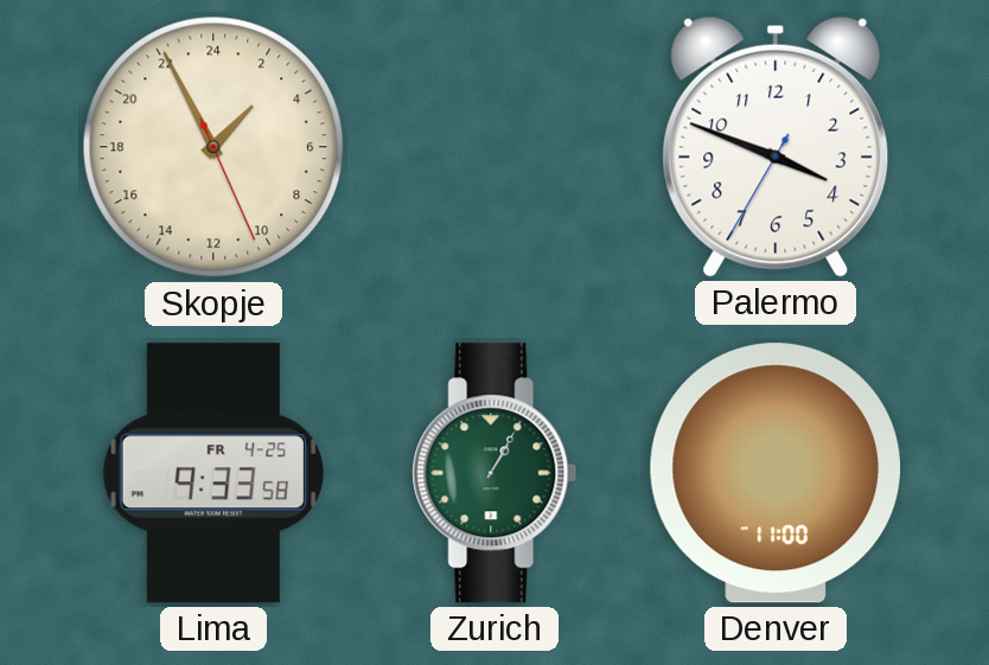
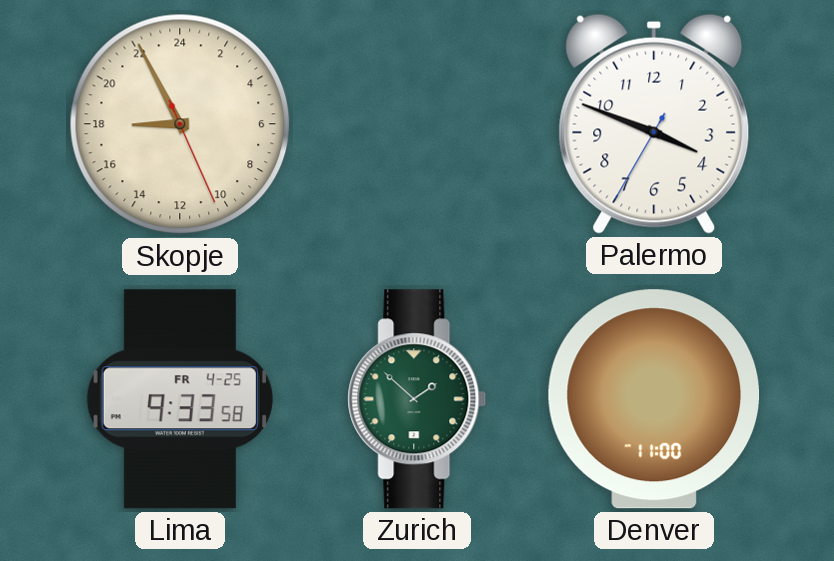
Skopje: 2:55 -> 17:55
Zurich: 1:05 -> 1:52
